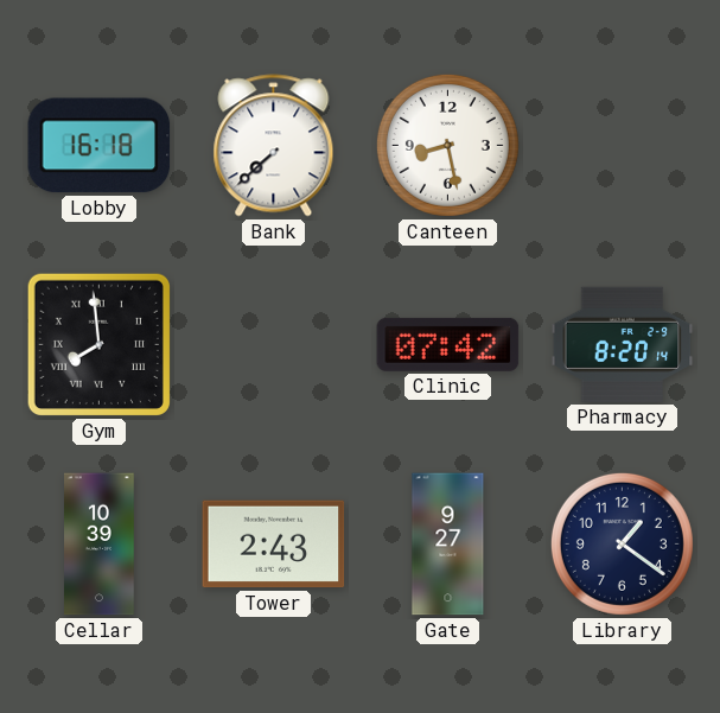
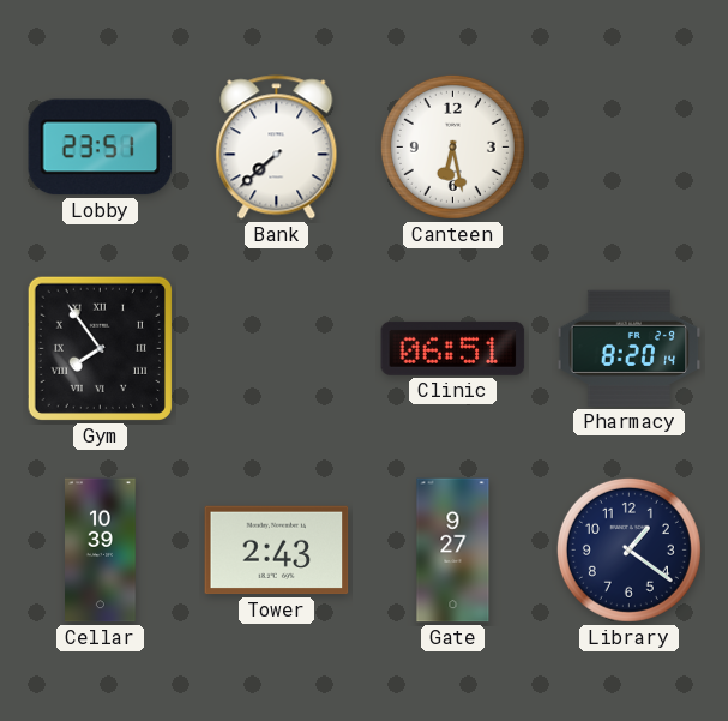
Lobby: 16:18 -> 23:51
Canteen: 8:28 -> 6:28
Gym: 7:59 -> 7:54
Clinic: 07:42 -> 06:51
